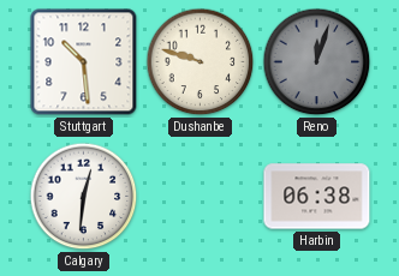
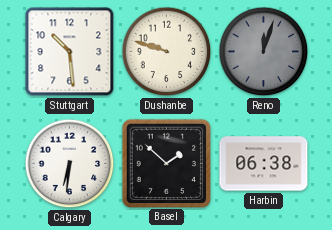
Calgary: 12:31 -> 6:31
Basel: none -> 1:52
